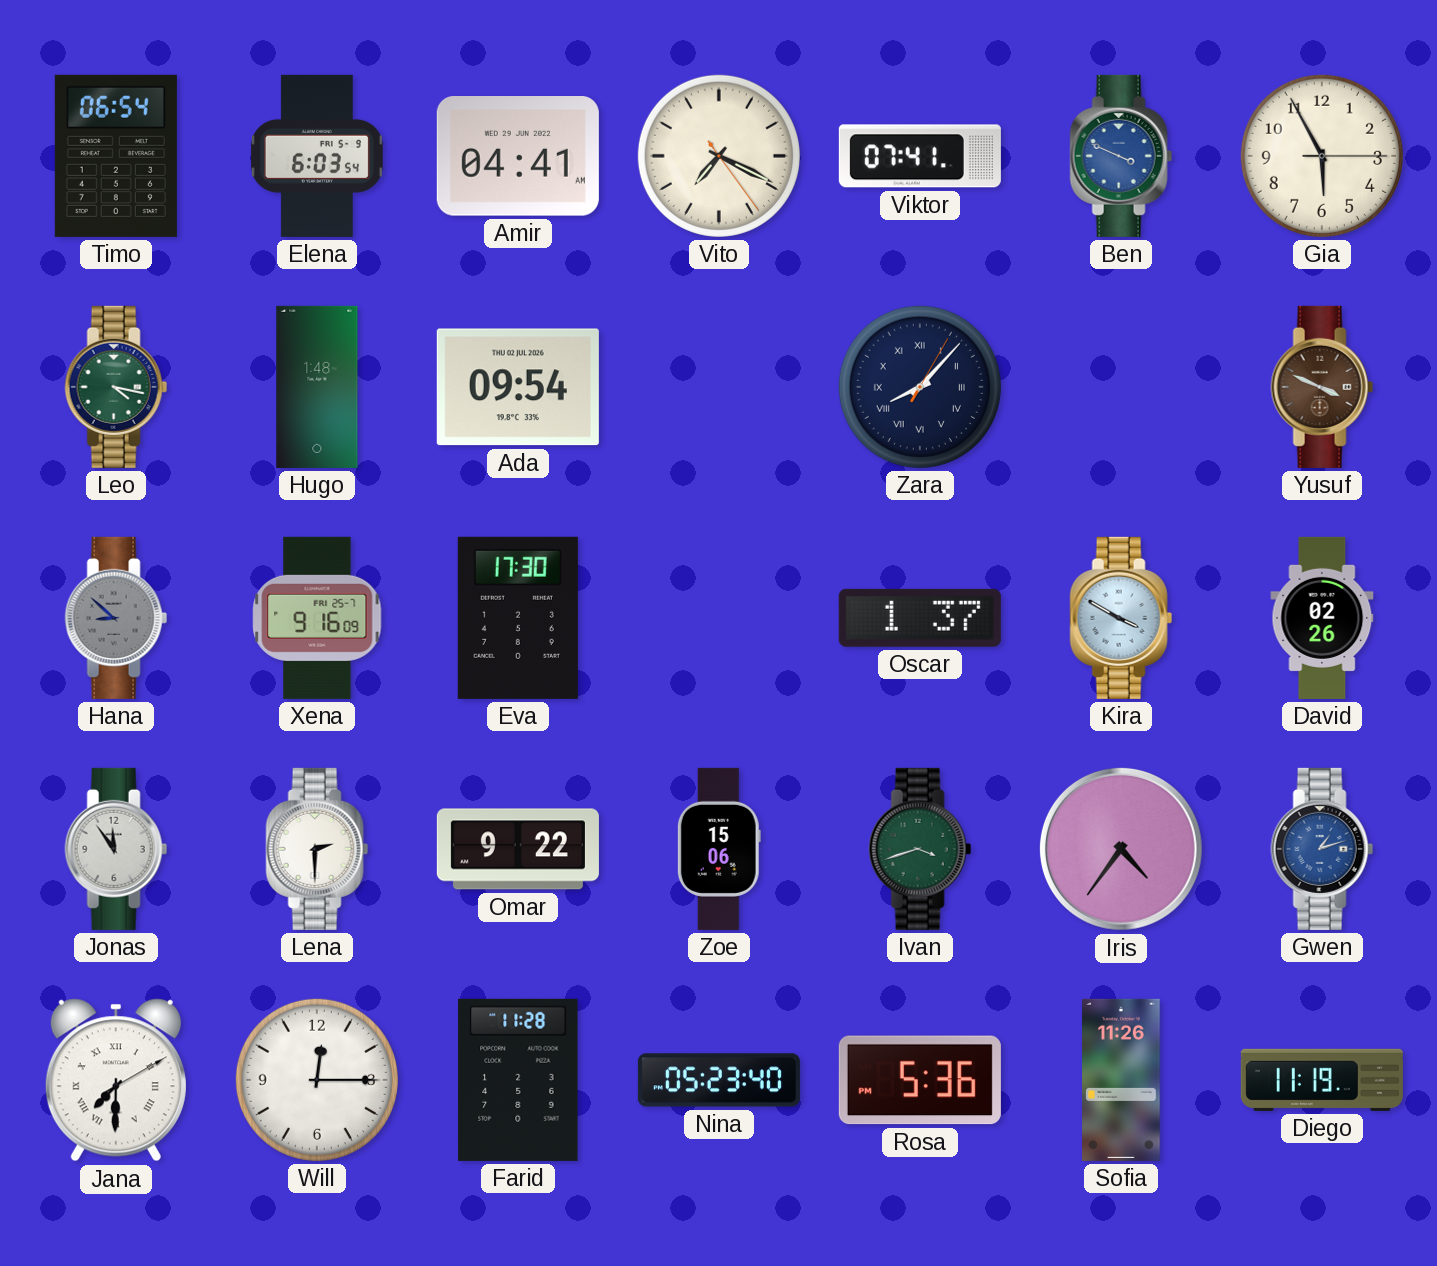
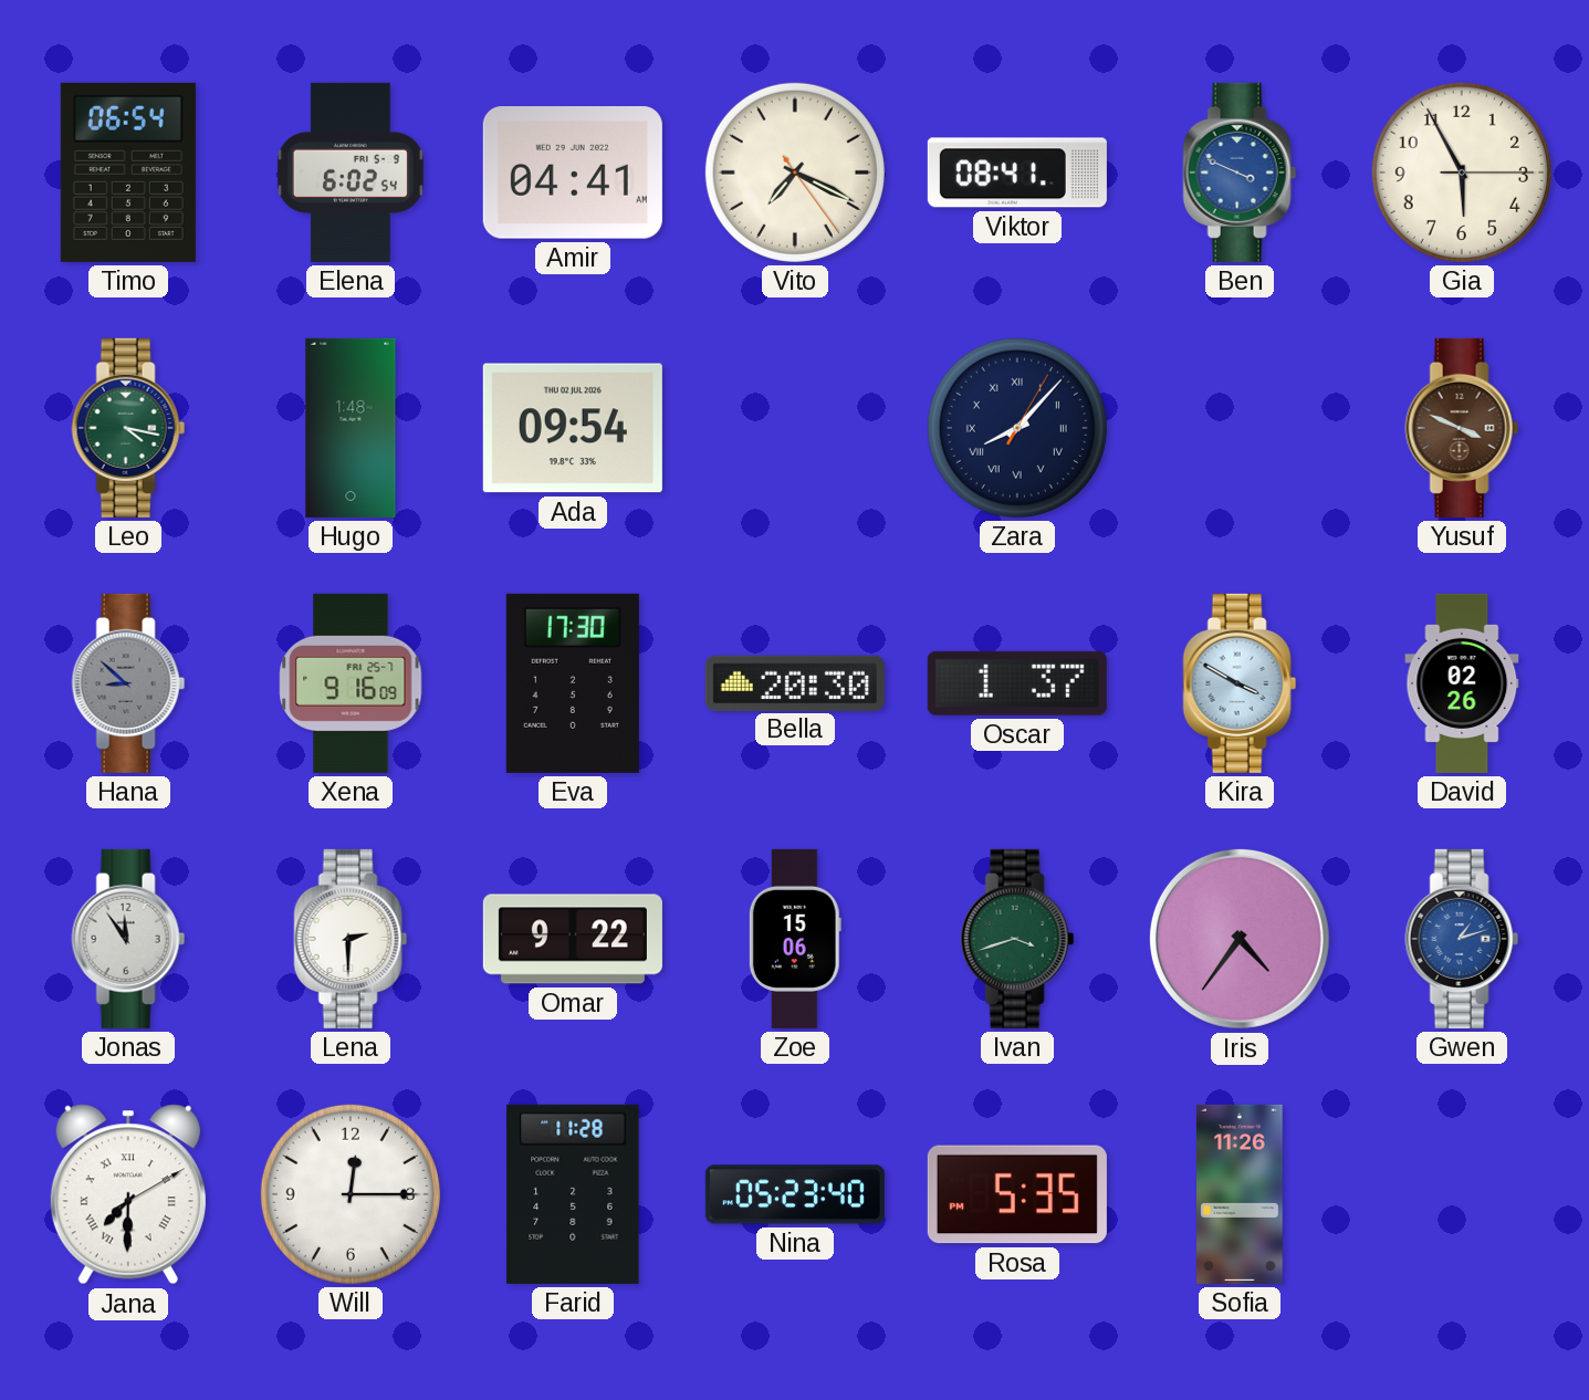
Elena: 6:03 -> 6:02
Viktor: 07:41 -> 08:41
Bella: none -> 20:30
Rosa: 5:36 -> 5:35
Diego: 11:19 -> none
